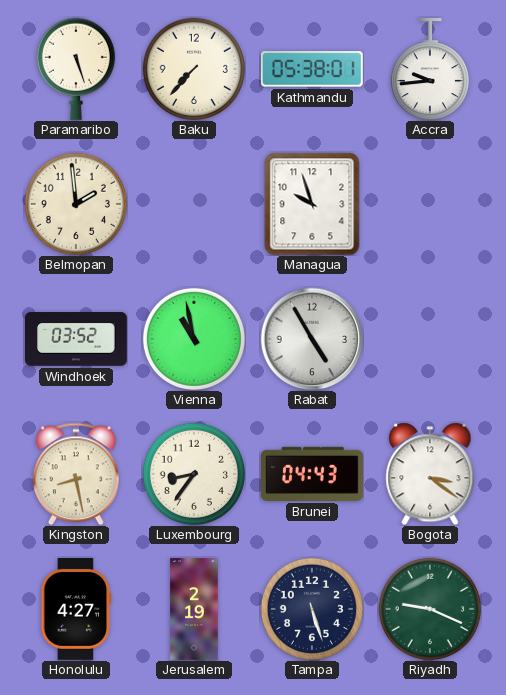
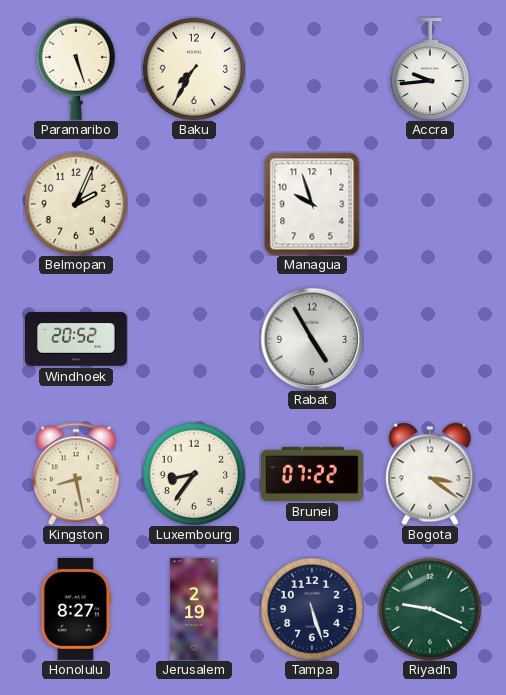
Baku: 7:37 -> 7:35
Kathmandu: 05:38 -> none
Belmopan: 1:59 -> 2:04
Windhoek: 03:52 -> 20:52
Vienna: 10:58 -> none
Brunei: 04:43 -> 07:22
Honolulu: 4:27 -> 8:27
